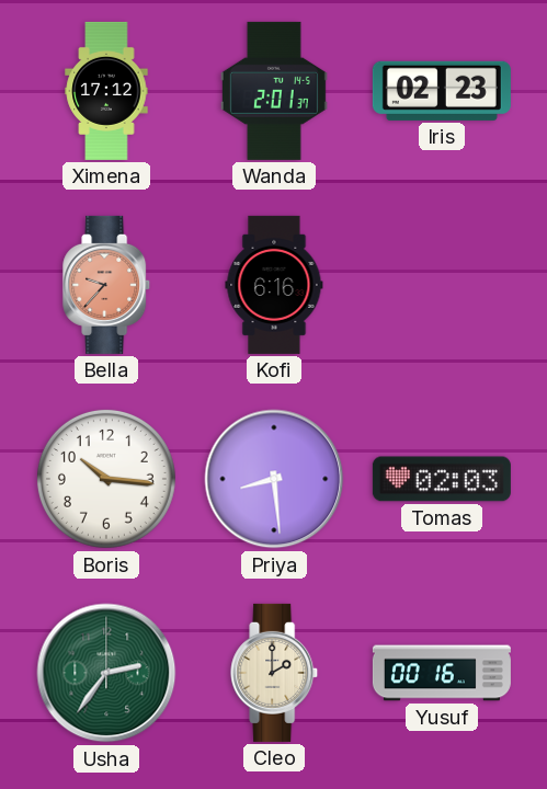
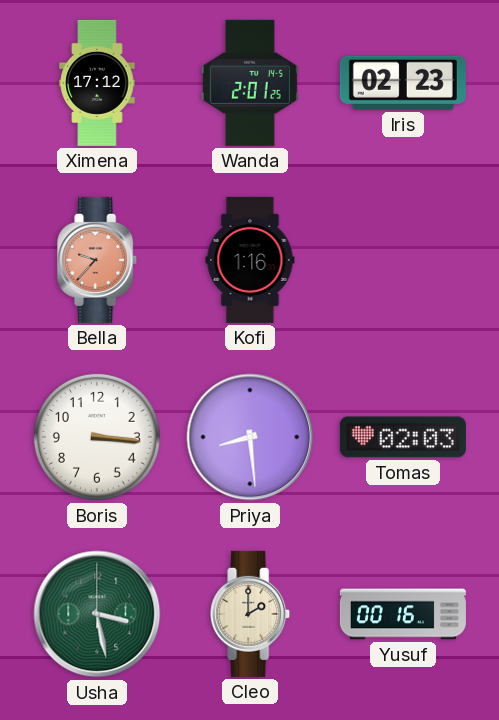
Wanda: 2:01:37 -> 2:01:25
Kofi: 6:16 -> 1:16
Boris: 10:16 -> 3:16
Usha: 2:36 -> 3:28
